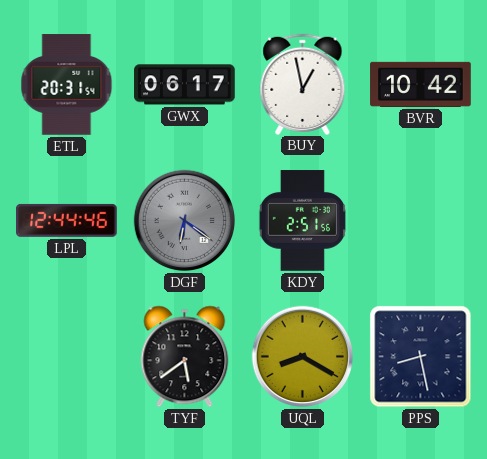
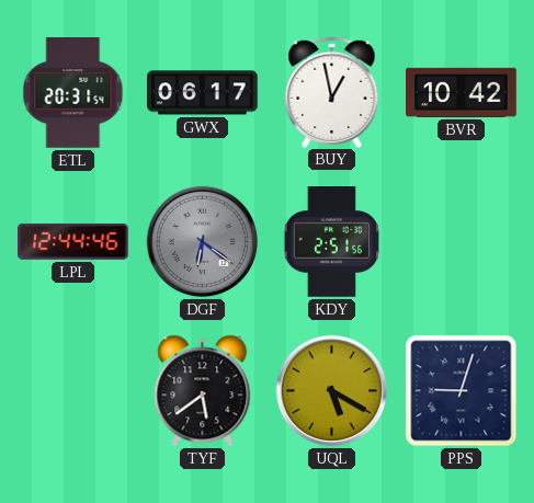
UQL: 8:20 -> 5:20
PPS: 8:28 -> 9:03
